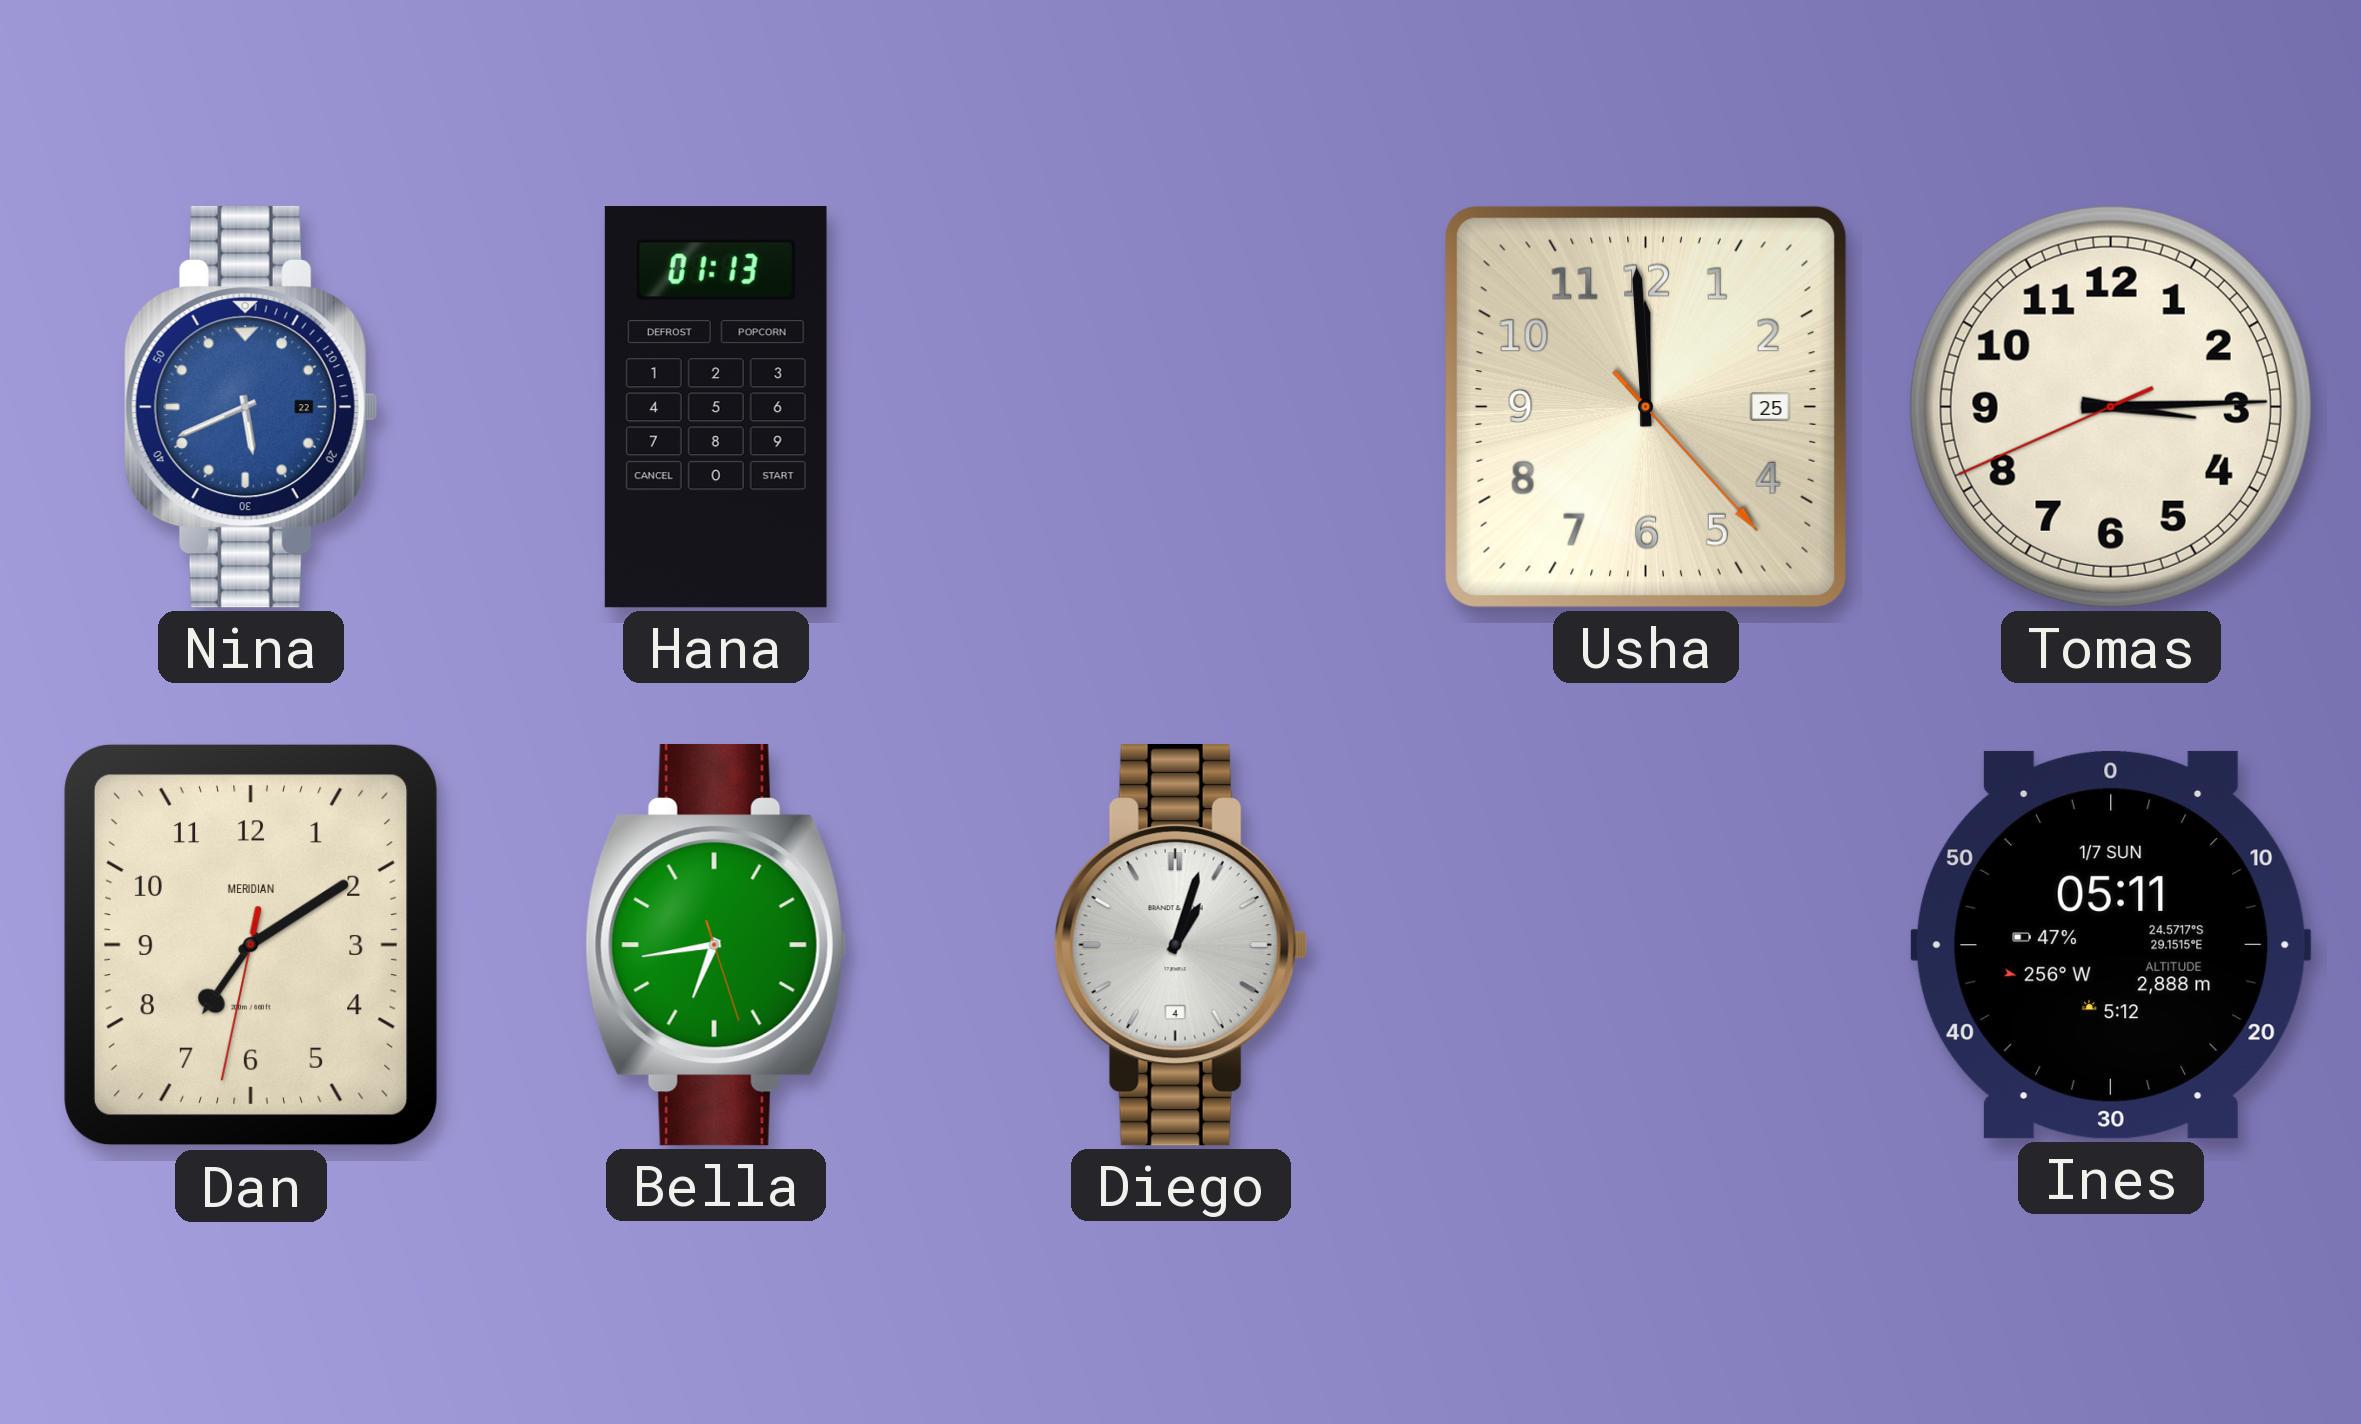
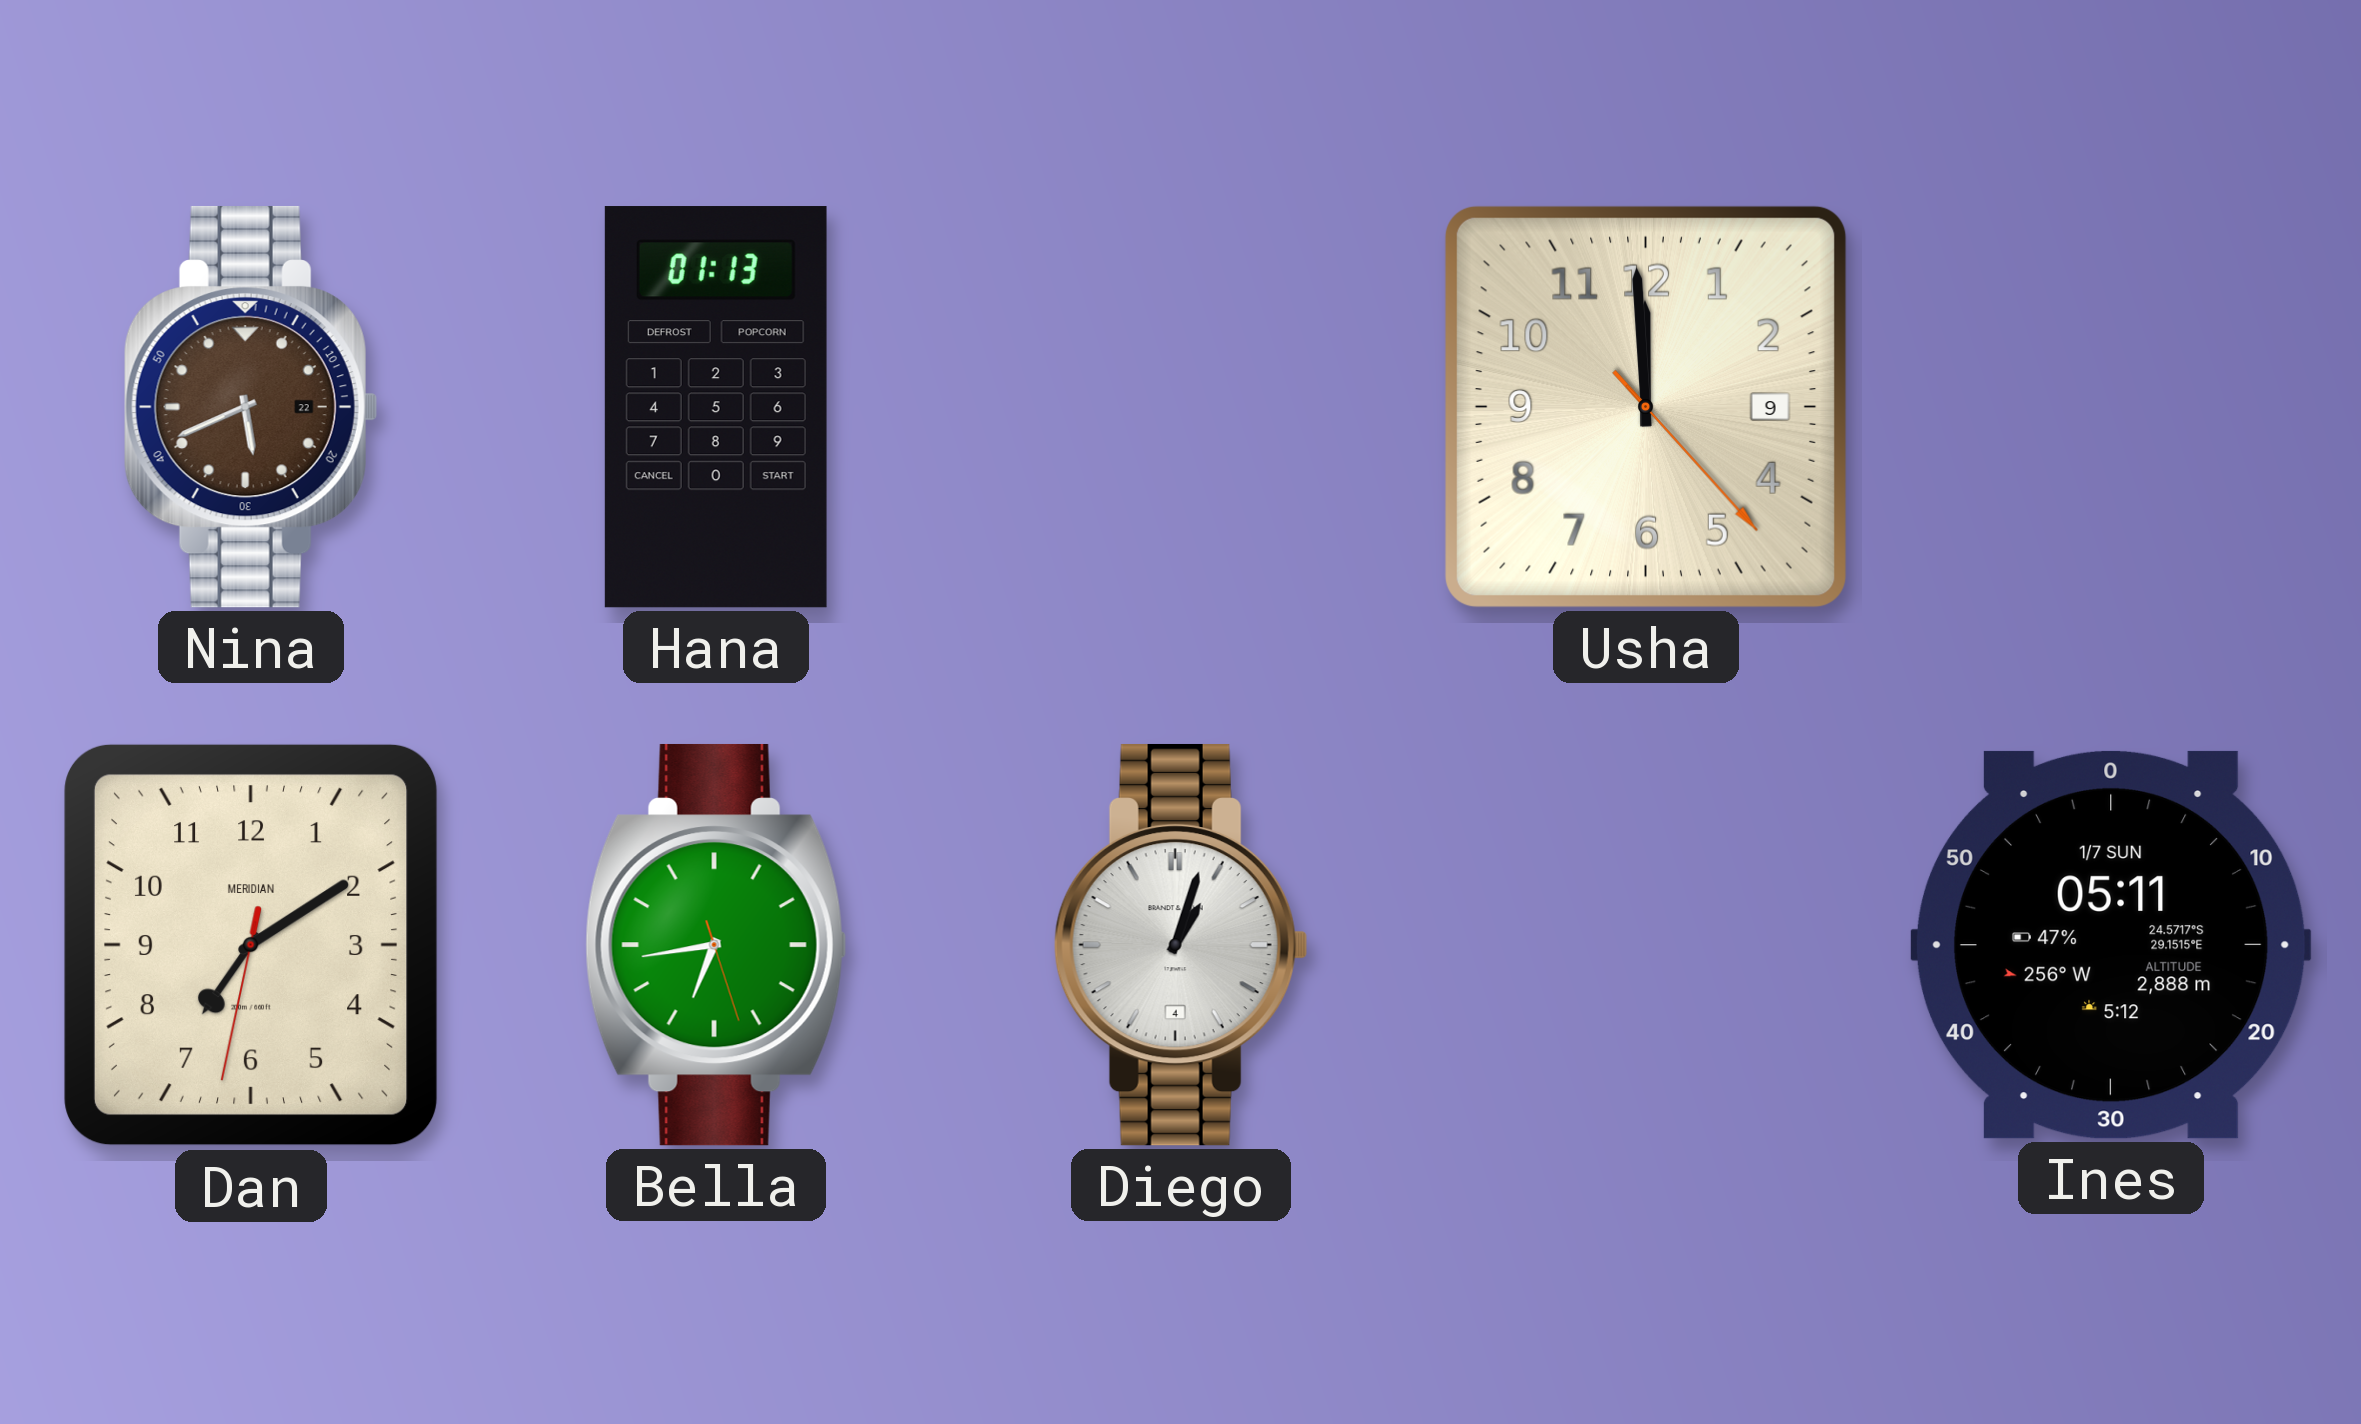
Nina dial: blue -> brown
Usha date: 25 -> 9
Tomas: 3:14 -> none
